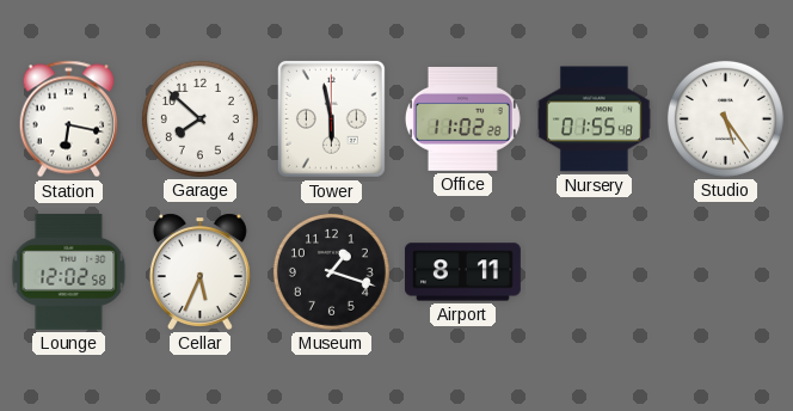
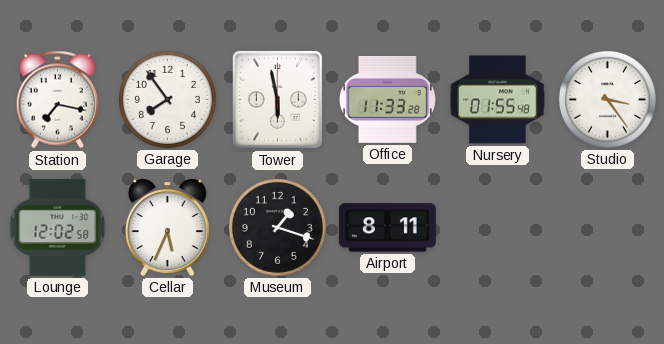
Station: 6:17 -> 7:17
Garage: 7:52 -> 7:54
Office: 11:02 -> 11:33
Studio: 5:24 -> 3:24
